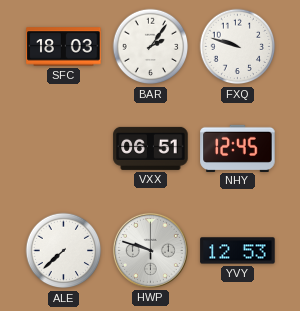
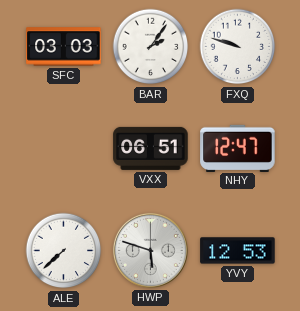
SFC: 18:03 -> 03:03
NHY: 12:45 -> 12:47
HWP: 9:48 -> 5:48
